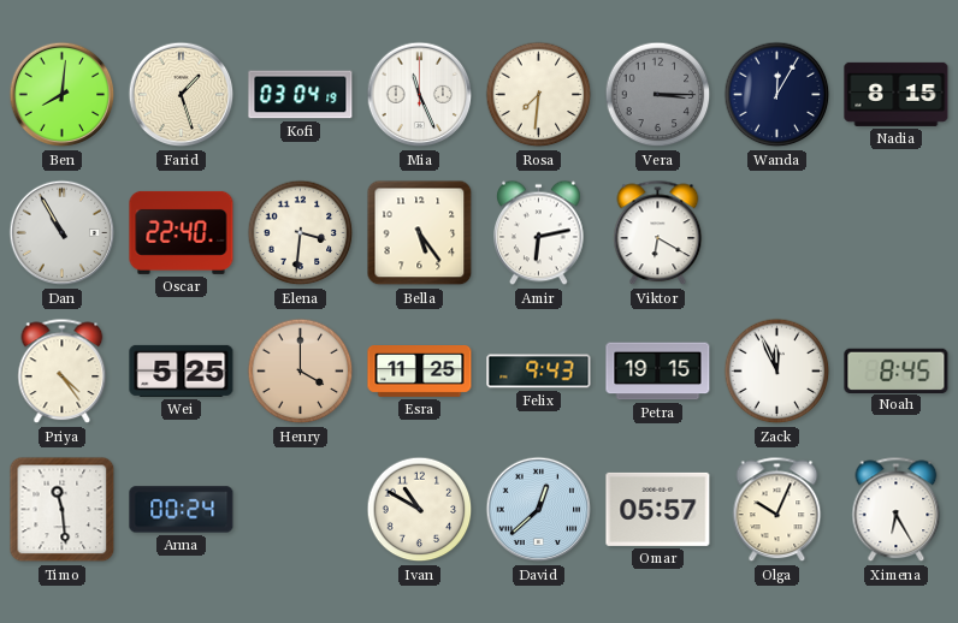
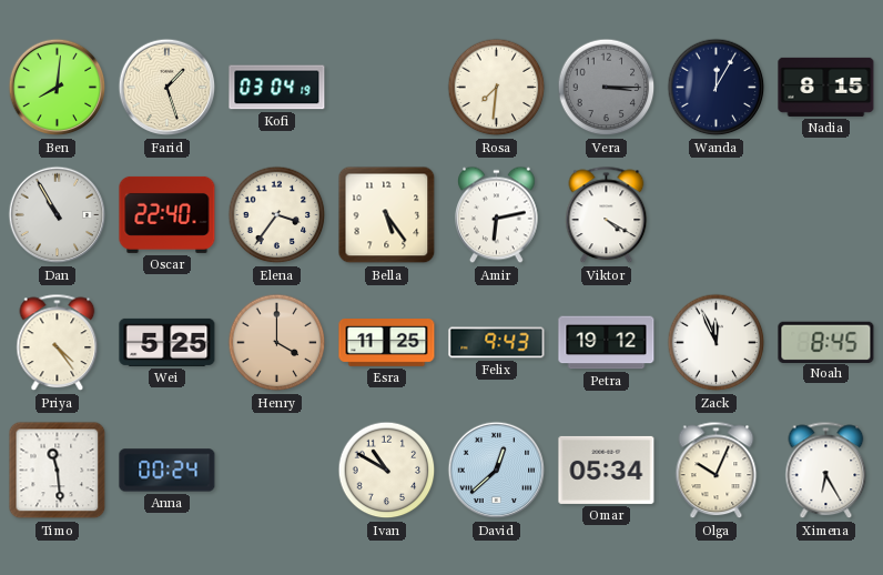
Mia: 11:26 -> none
Elena: 3:31 -> 3:36
Viktor: 6:20 -> 4:20
Petra: 19:15 -> 19:12
Omar: 05:57 -> 05:34
